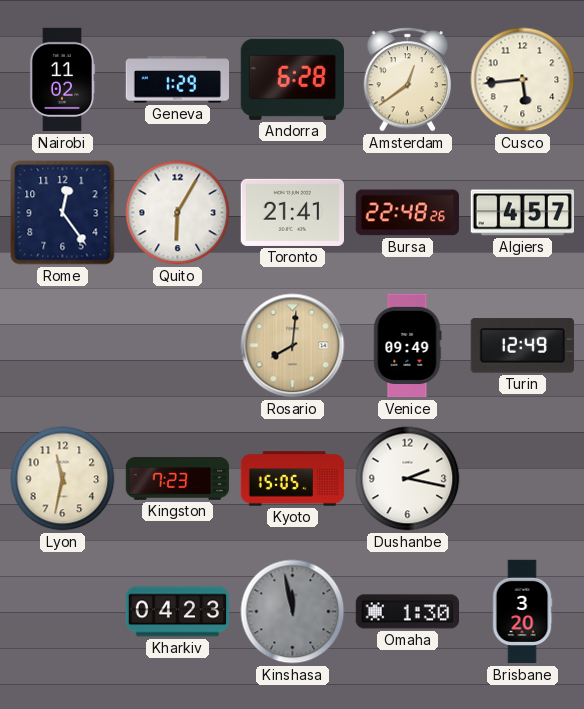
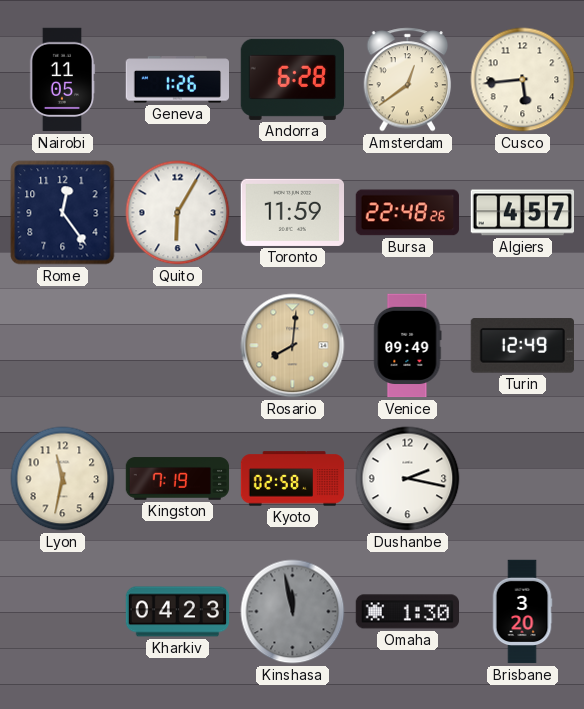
Nairobi: 11:02 -> 11:05
Geneva: 1:29 -> 1:26
Toronto: 21:41 -> 11:59
Kingston: 7:23 -> 7:19
Kyoto: 15:05 -> 02:58
